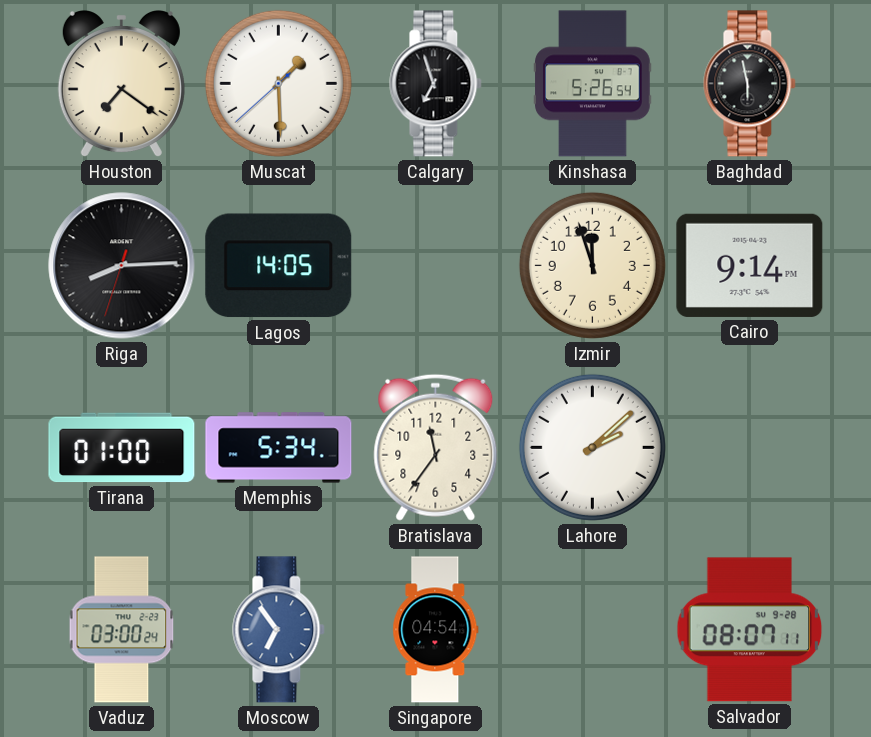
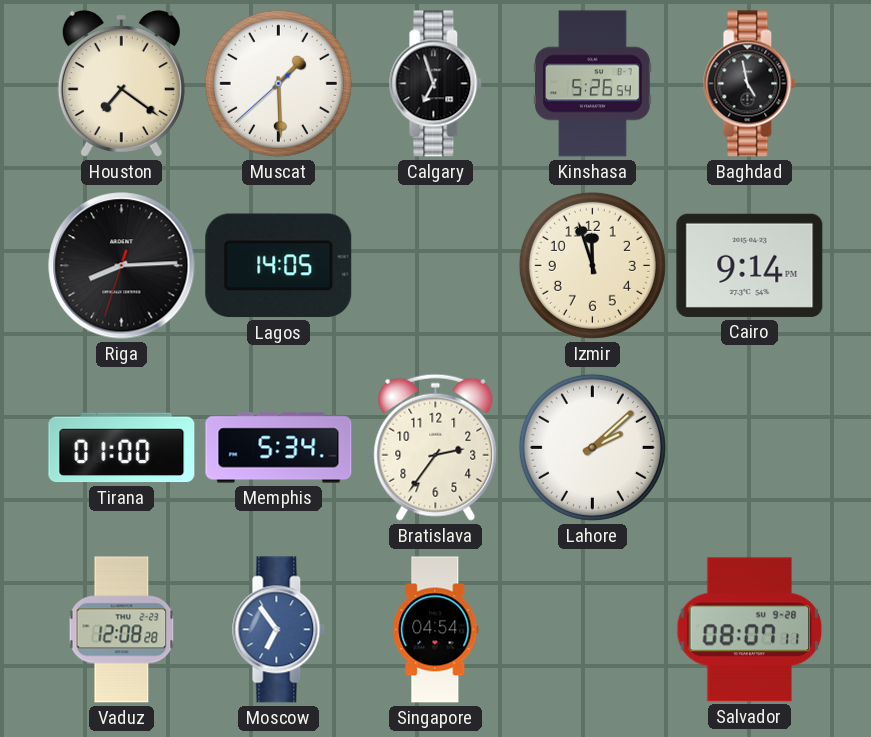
Baghdad: 5:58 -> 4:58
Bratislava: 11:36 -> 2:36
Vaduz: 03:00 -> 12:08
